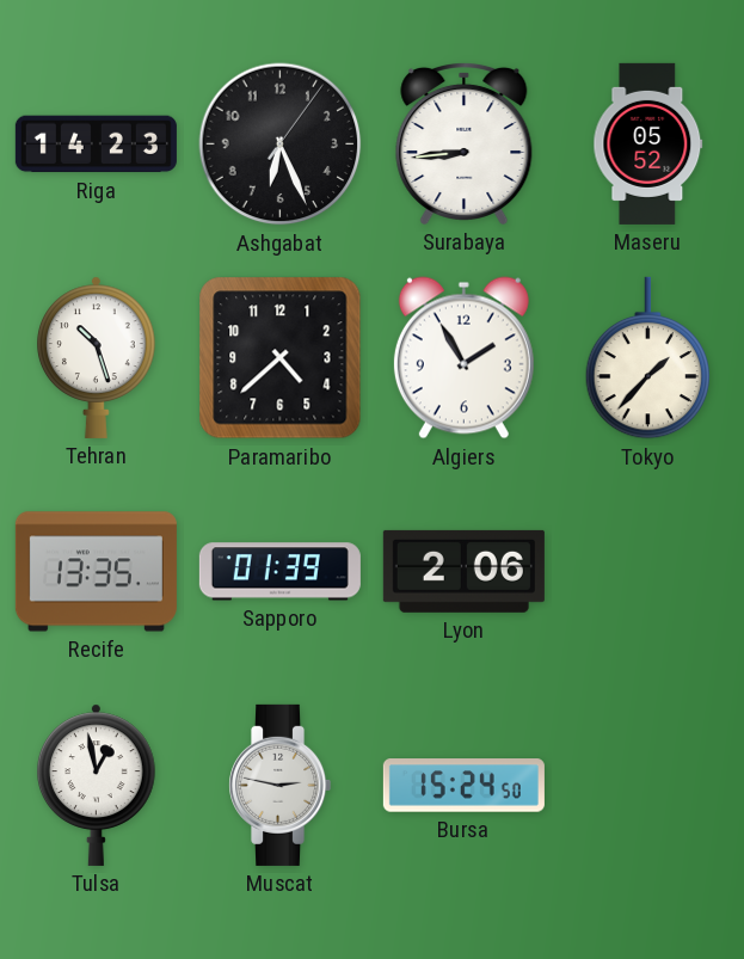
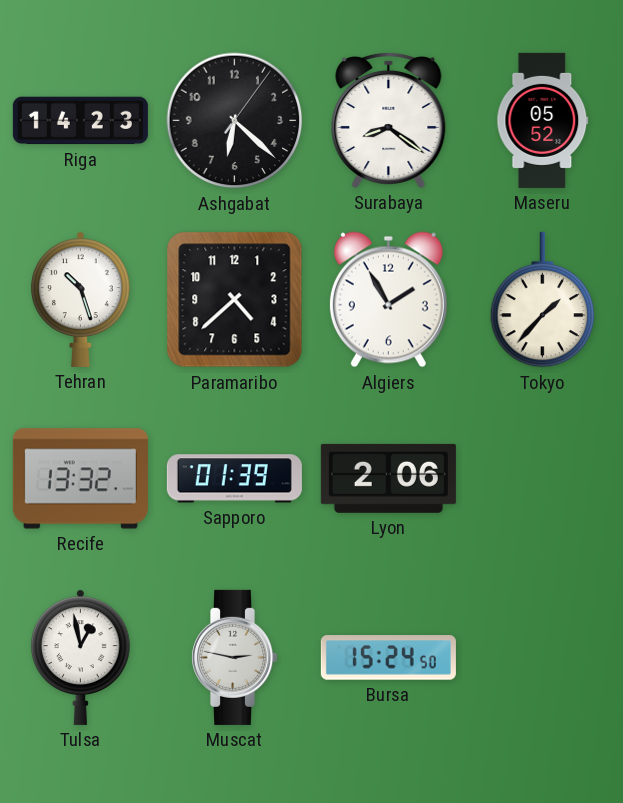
Ashgabat: 6:26 -> 6:22
Surabaya: 8:44 -> 8:21
Recife: 13:35 -> 13:32
